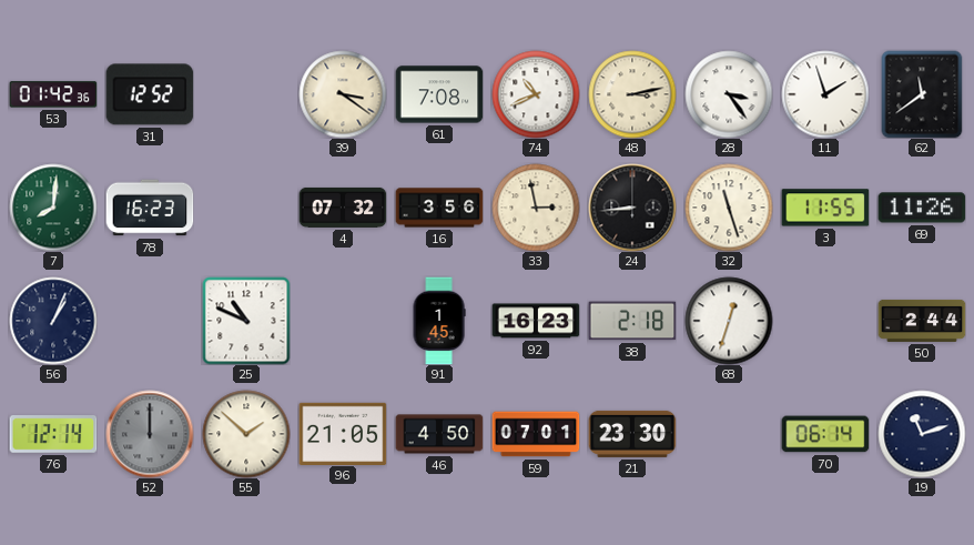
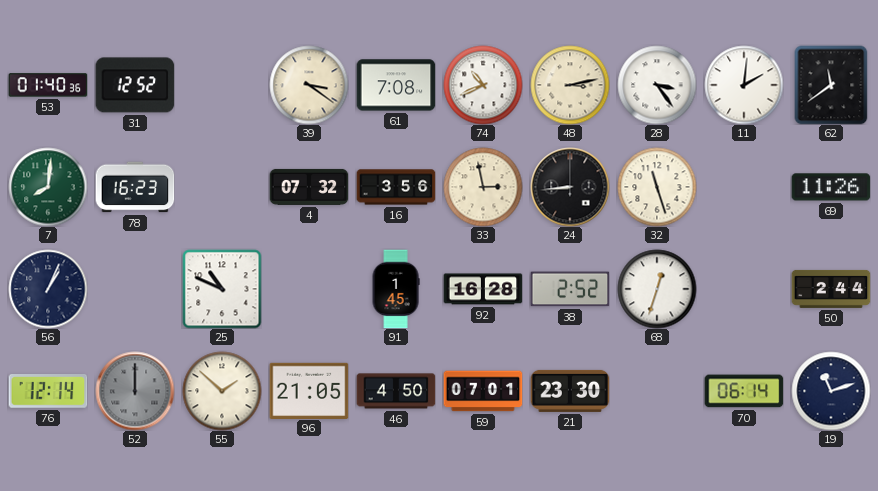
53: 01:42 -> 01:40
11: 1:57 -> 2:01
3: 11:55 -> none
92: 16:23 -> 16:28
38: 2:18 -> 2:52
